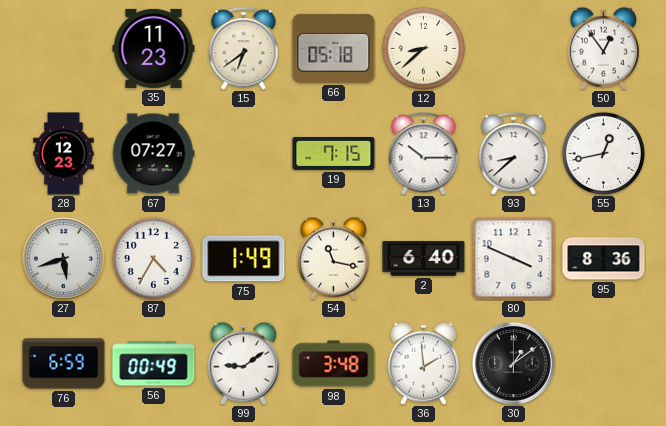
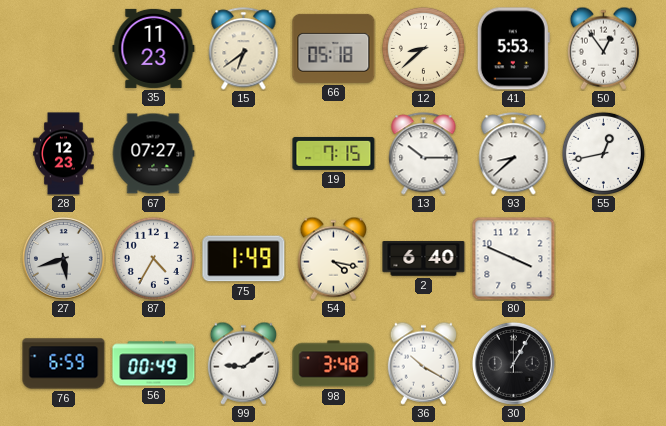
41: none -> 5:53
54: 11:17 -> 4:17
95: 8:36 -> none
36: 1:59 -> 10:20
30: 1:09 -> 1:05
